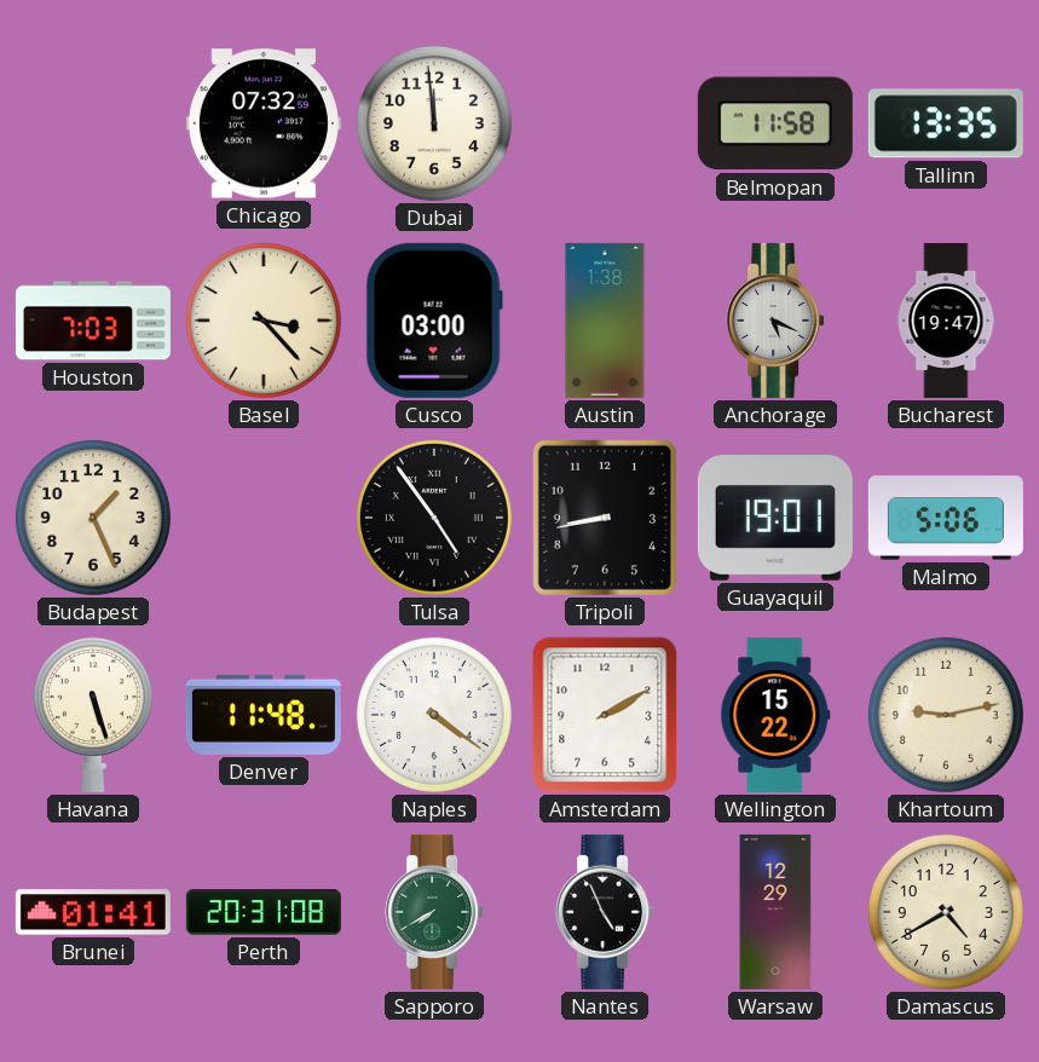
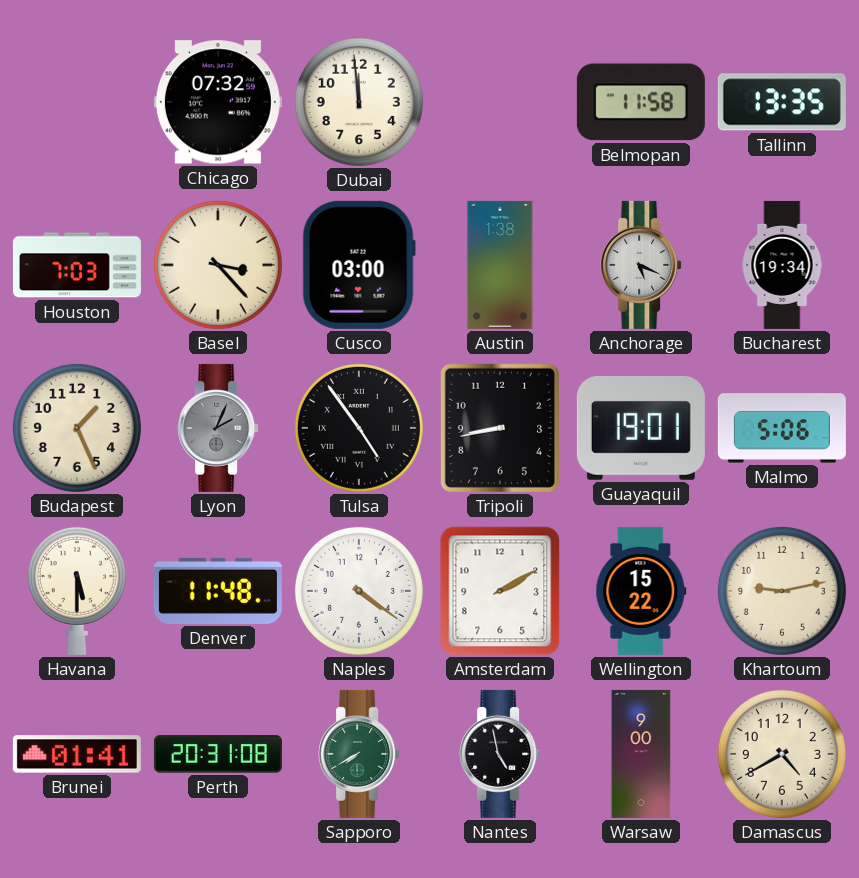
Bucharest: 19:47 -> 19:34
Lyon: none -> 2:04
Havana: 5:27 -> 5:30
Nantes: 4:56 -> 4:58
Warsaw: 12:29 -> 9:00
